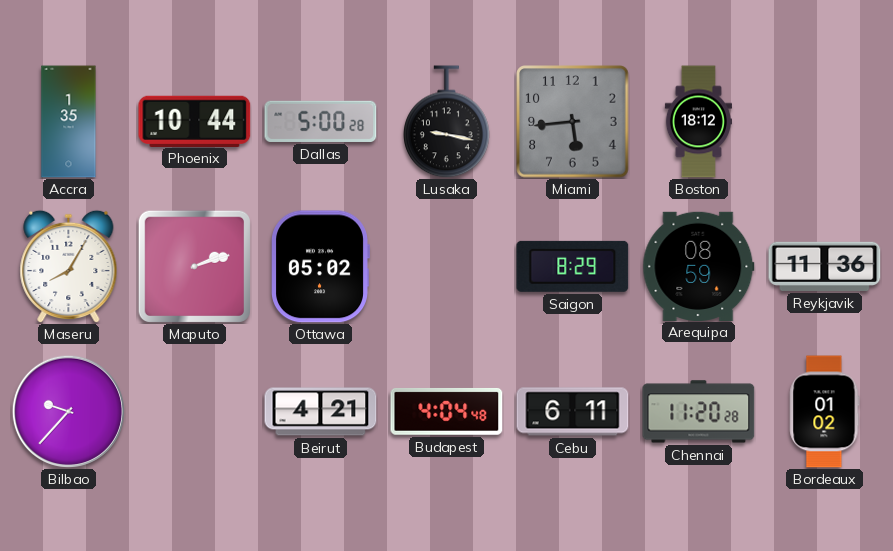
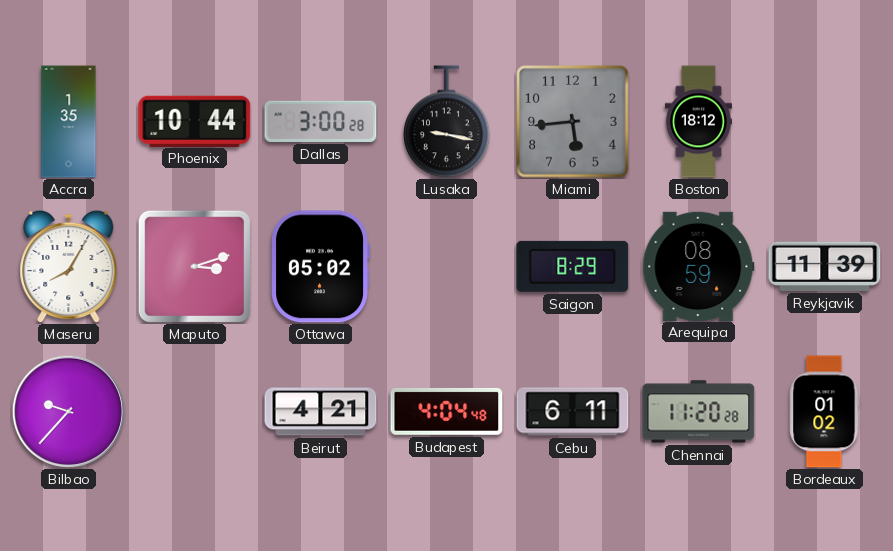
Dallas: 5:00 -> 3:00
Maputo: 2:12 -> 3:12
Reykjavik: 11:36 -> 11:39
